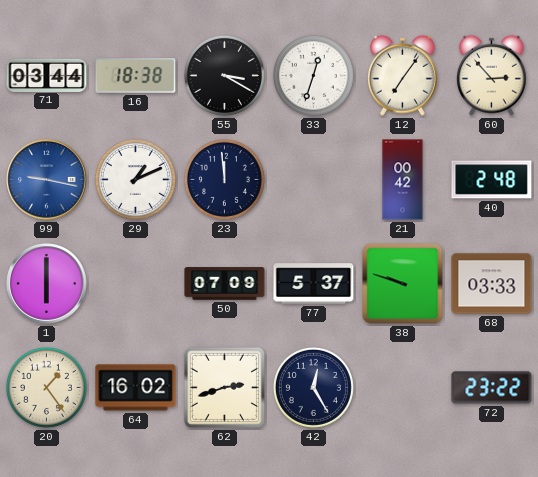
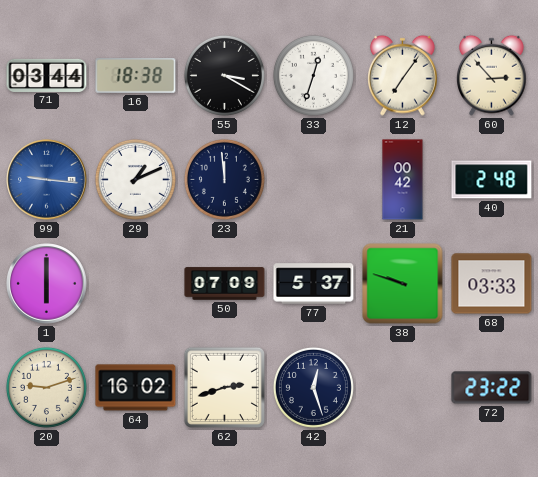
99: 9:17 -> 9:16
20: 1:24 -> 9:12
42: 12:25 -> 12:27
